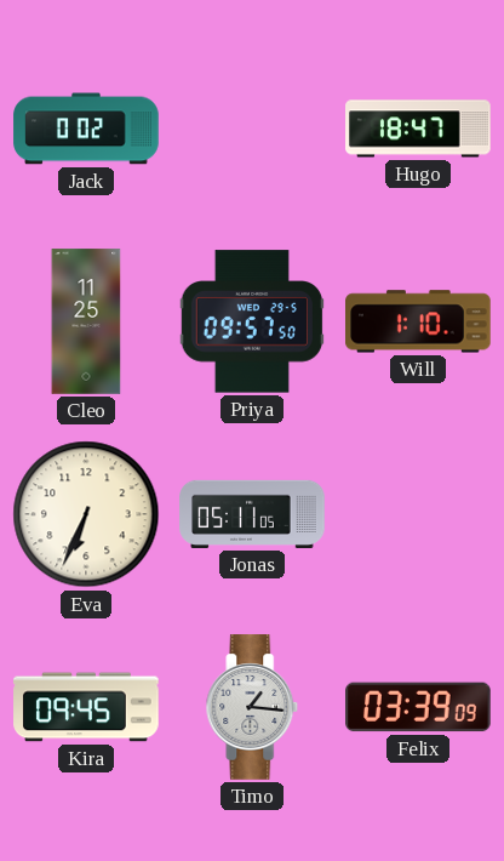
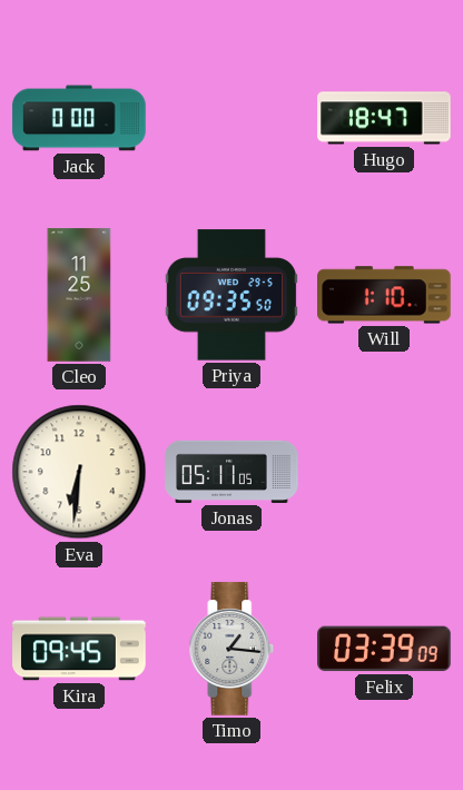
Jack: 0:02 -> 0:00
Priya: 09:57 -> 09:35
Eva: 6:34 -> 6:31
